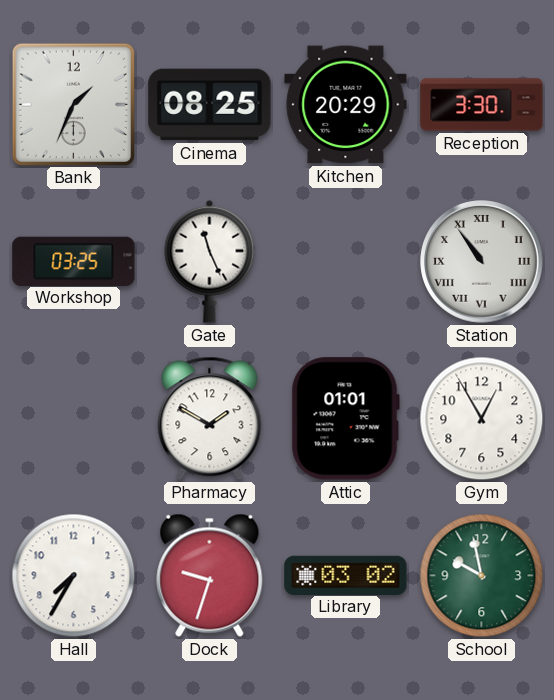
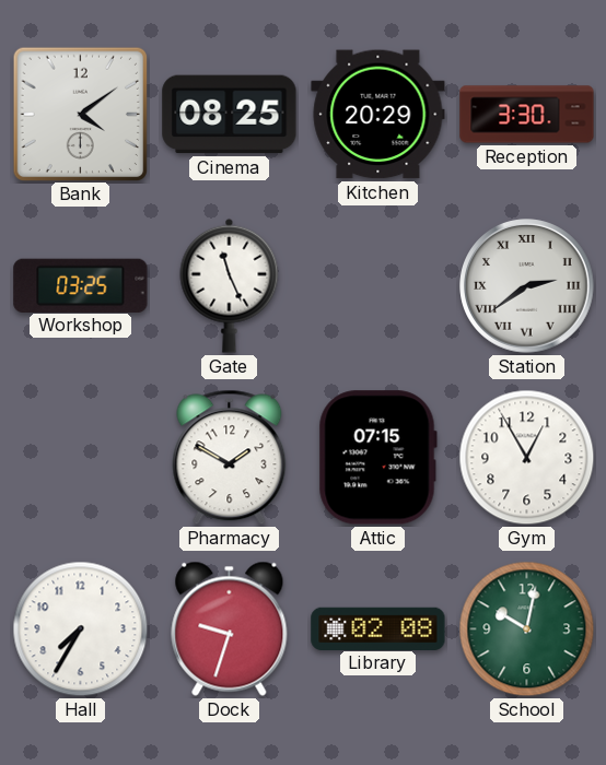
Bank: 1:34 -> 4:09
Station: 10:54 -> 2:39
Attic: 01:01 -> 07:15
Library: 03:02 -> 02:08
School: 9:58 -> 10:02
